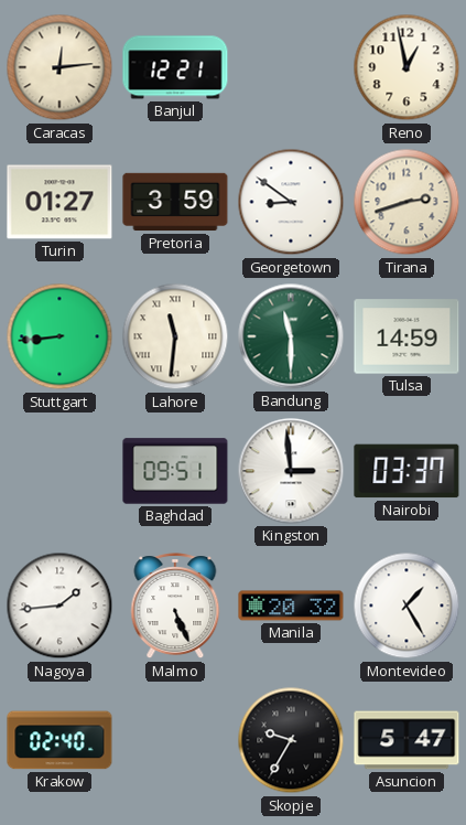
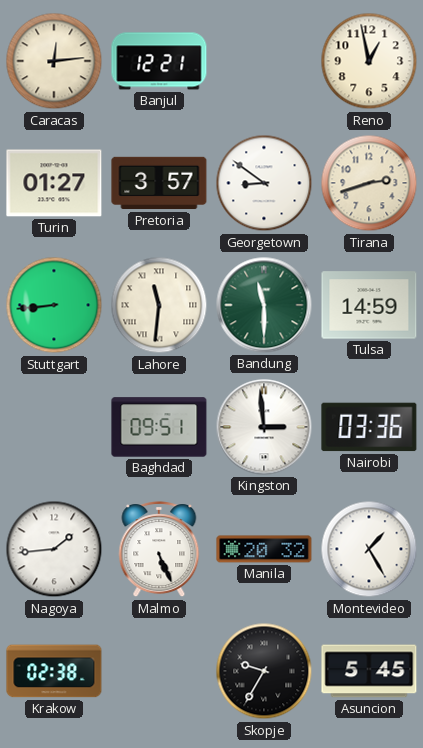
Pretoria: 3:59 -> 3:57
Nairobi: 03:37 -> 03:36
Krakow: 02:40 -> 02:38
Asuncion: 5:47 -> 5:45
